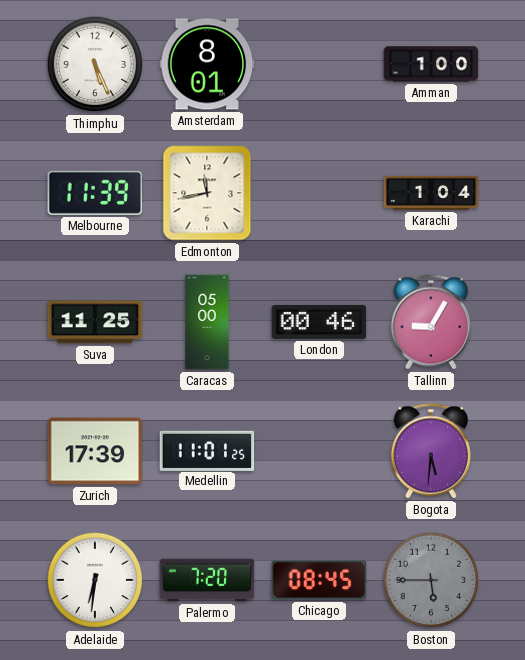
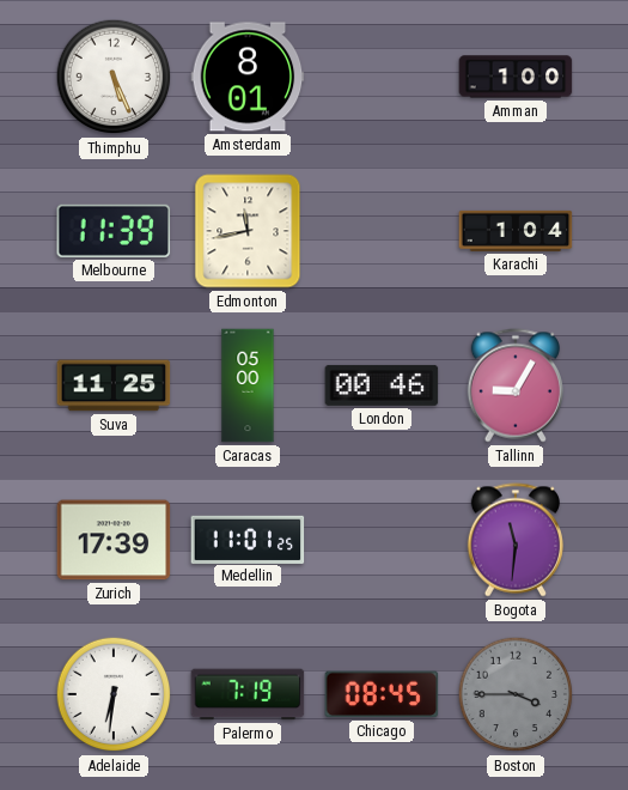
Bogota: 5:31 -> 11:31
Palermo: 7:20 -> 7:19
Boston: 5:45 -> 3:45
